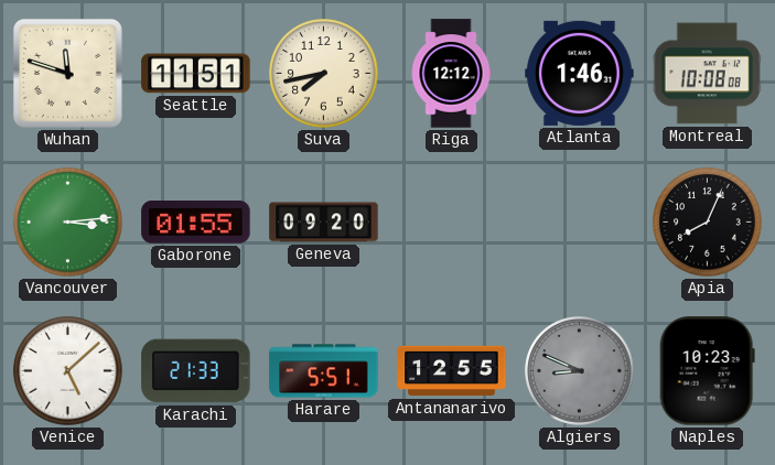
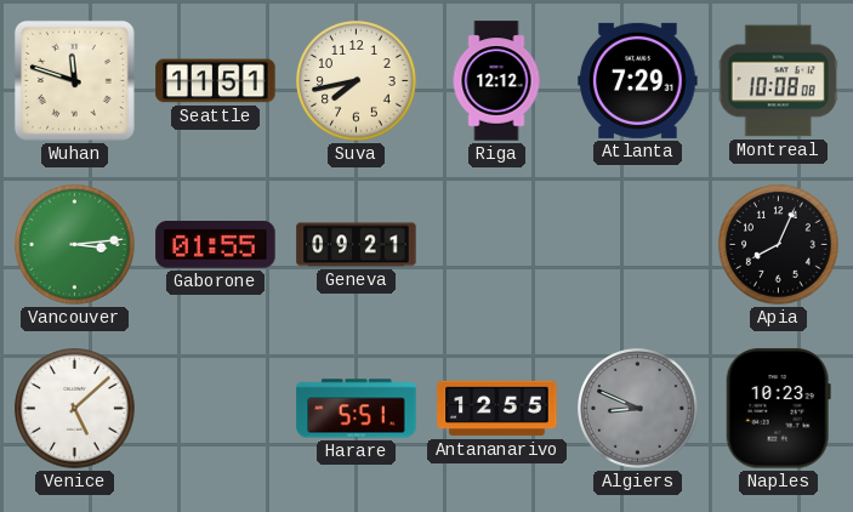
Atlanta: 1:46 -> 7:29
Geneva: 09:20 -> 09:21
Karachi: 21:33 -> none
